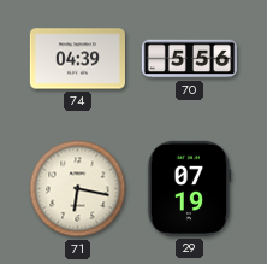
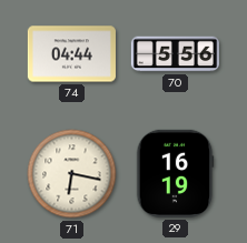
74: 04:39 -> 04:44
29: 07:19 -> 16:19
